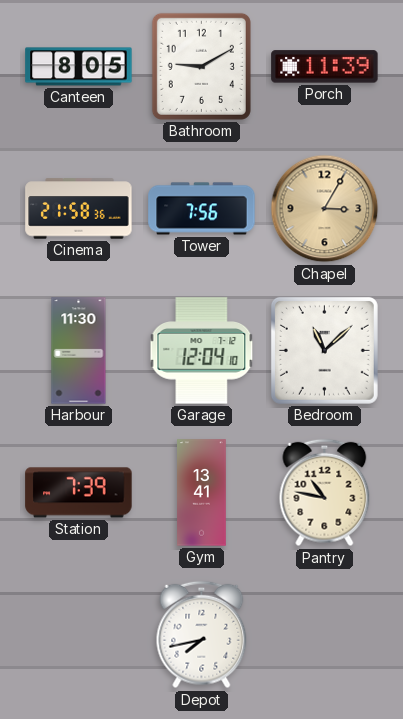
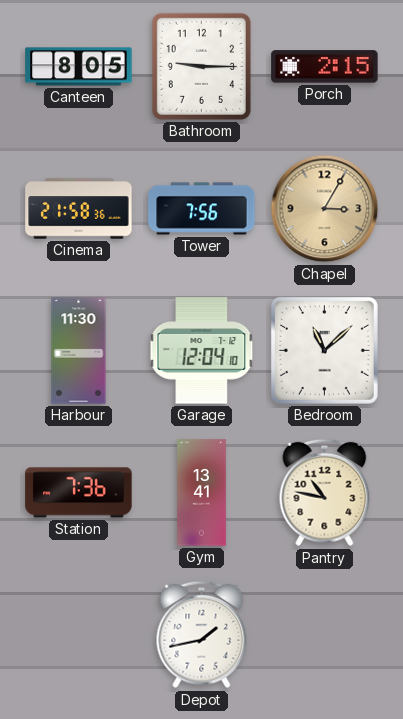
Bathroom: 9:10 -> 9:15
Porch: 11:39 -> 2:15
Station: 7:39 -> 7:36
Depot: 7:43 -> 1:43
